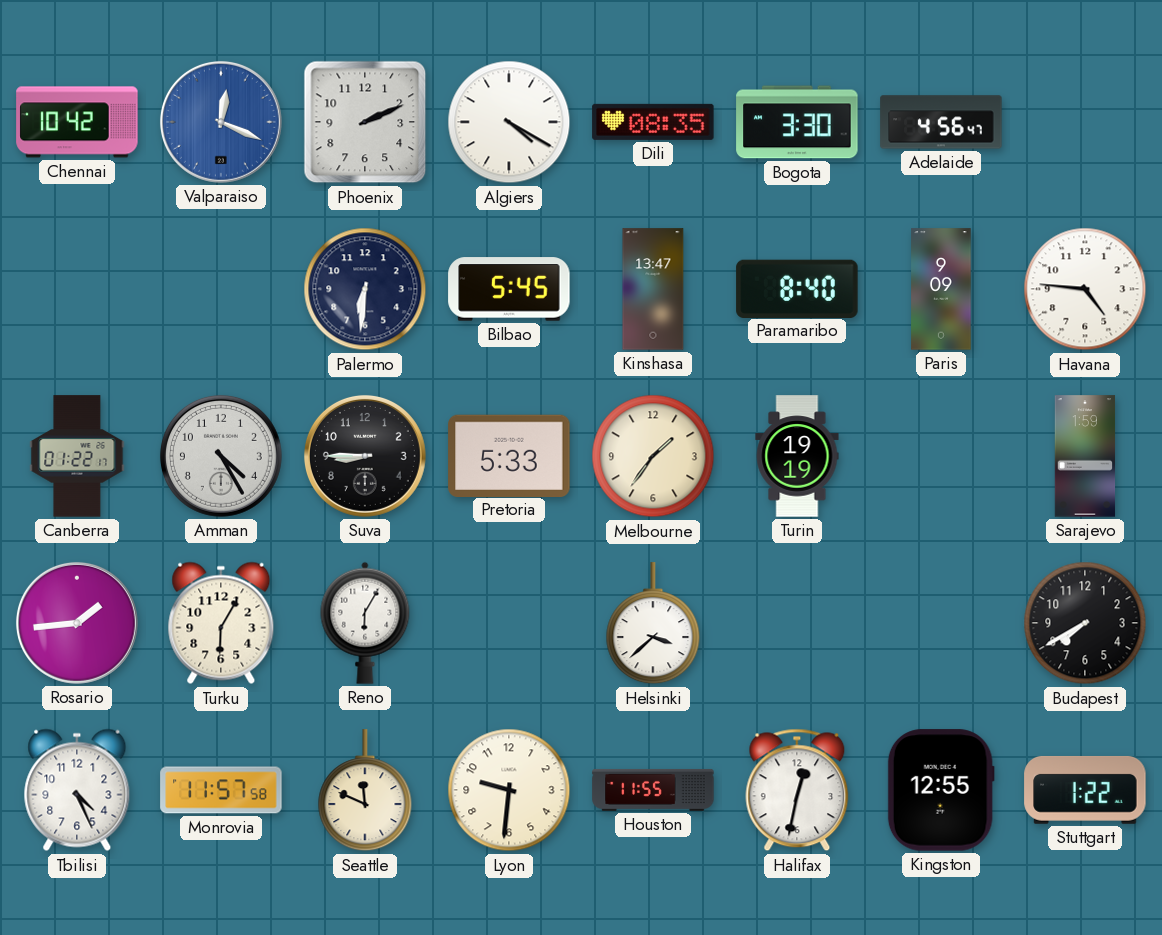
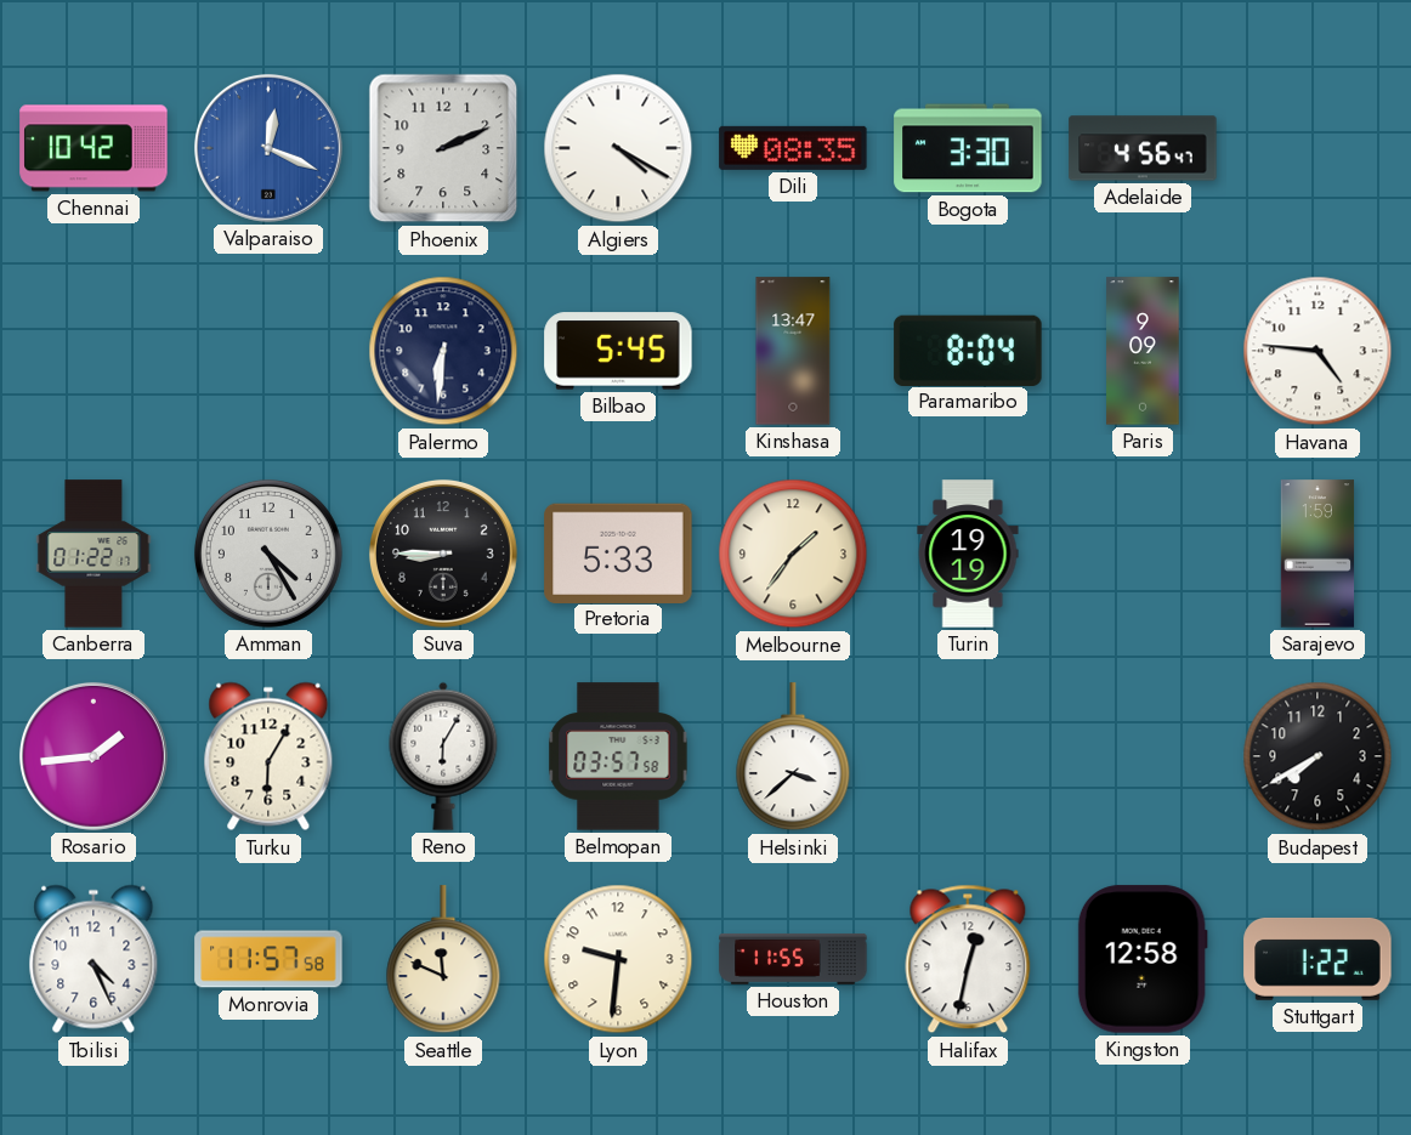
Paramaribo: 8:40 -> 8:04
Belmopan: none -> 03:57
Kingston: 12:55 -> 12:58
